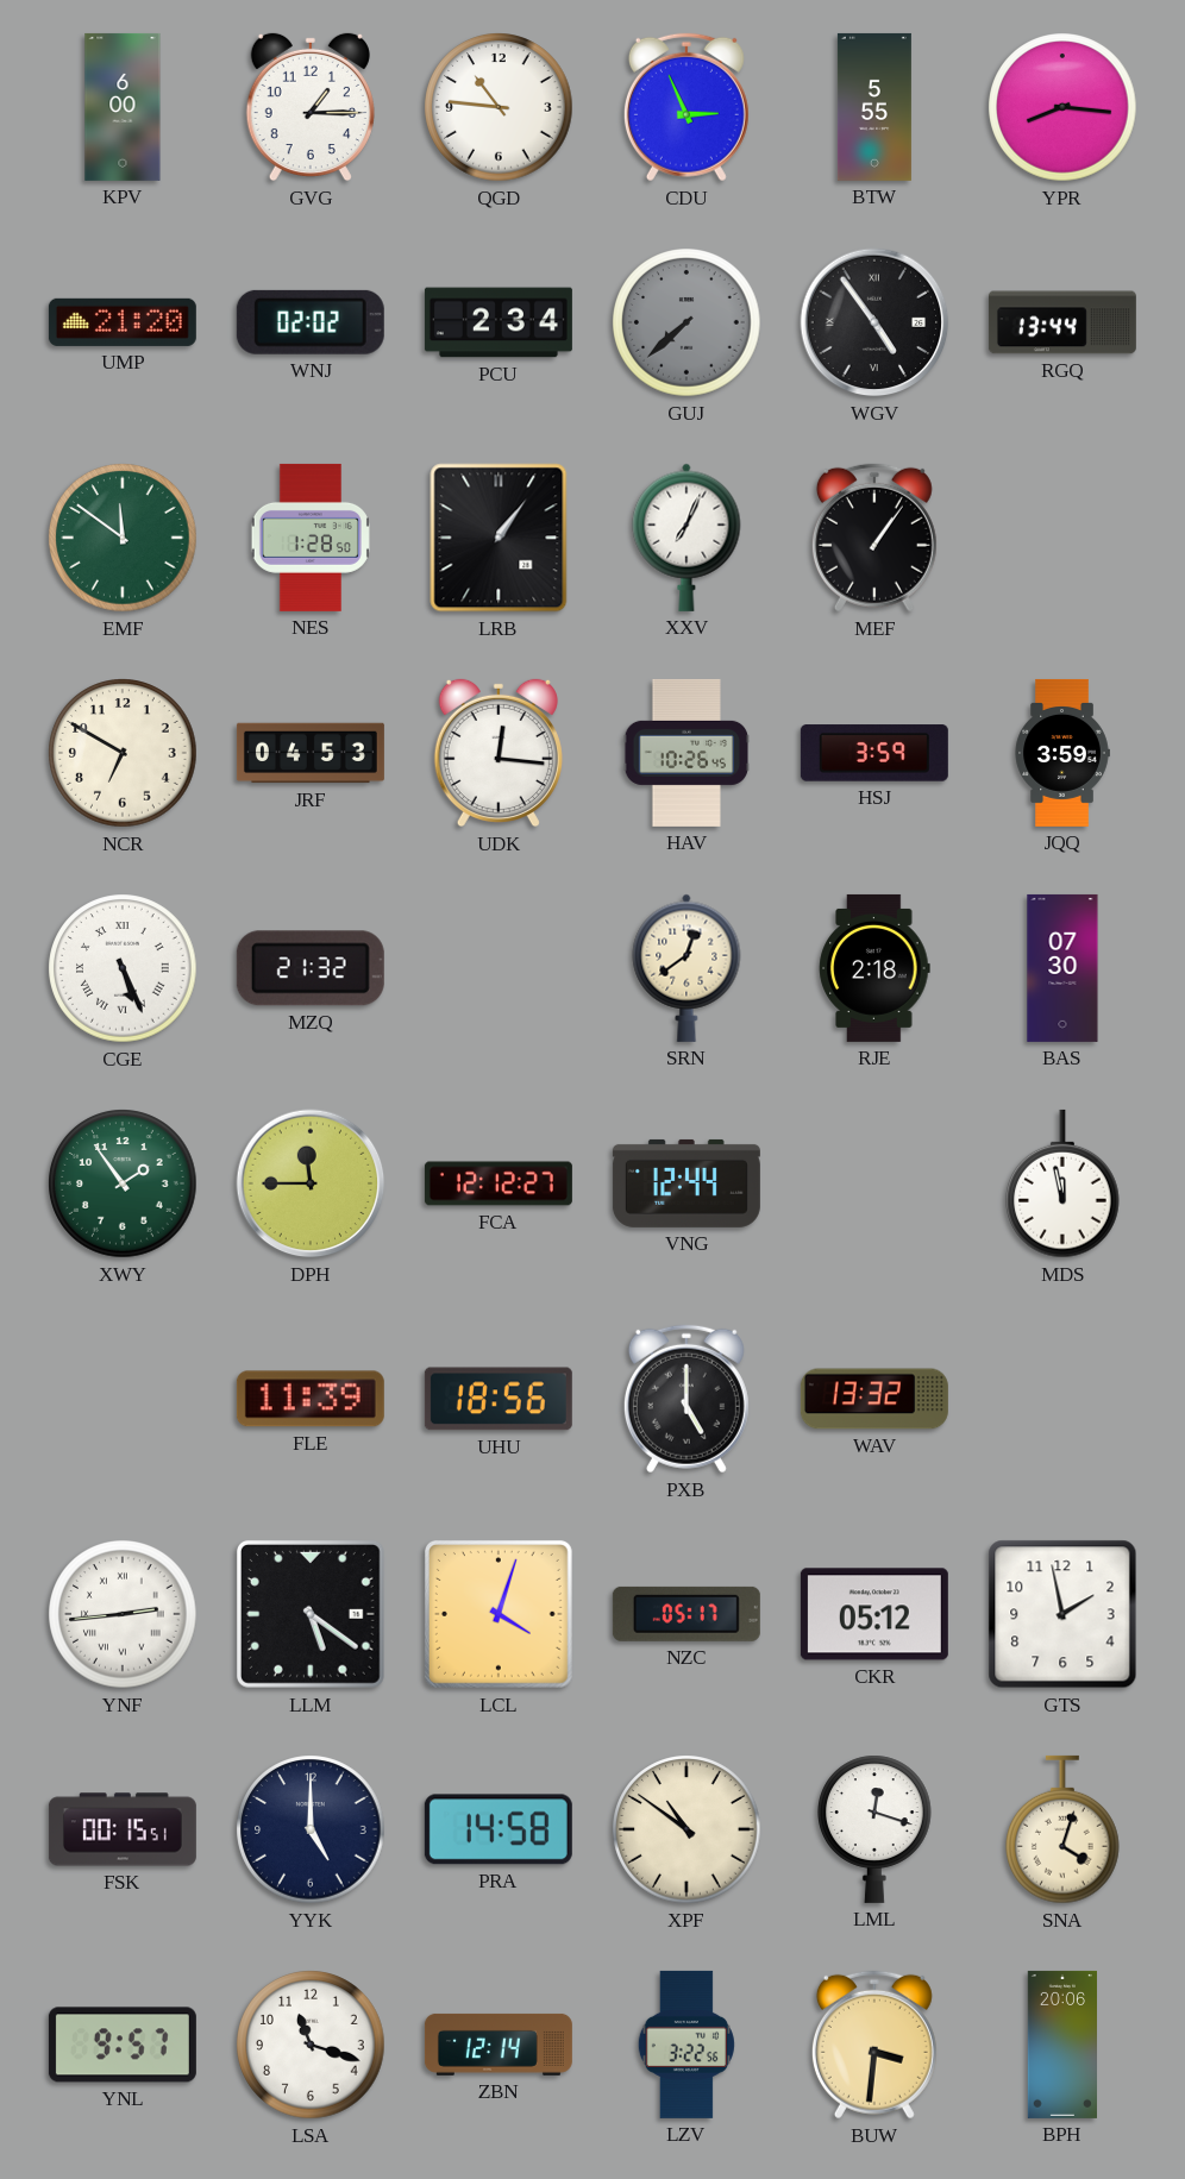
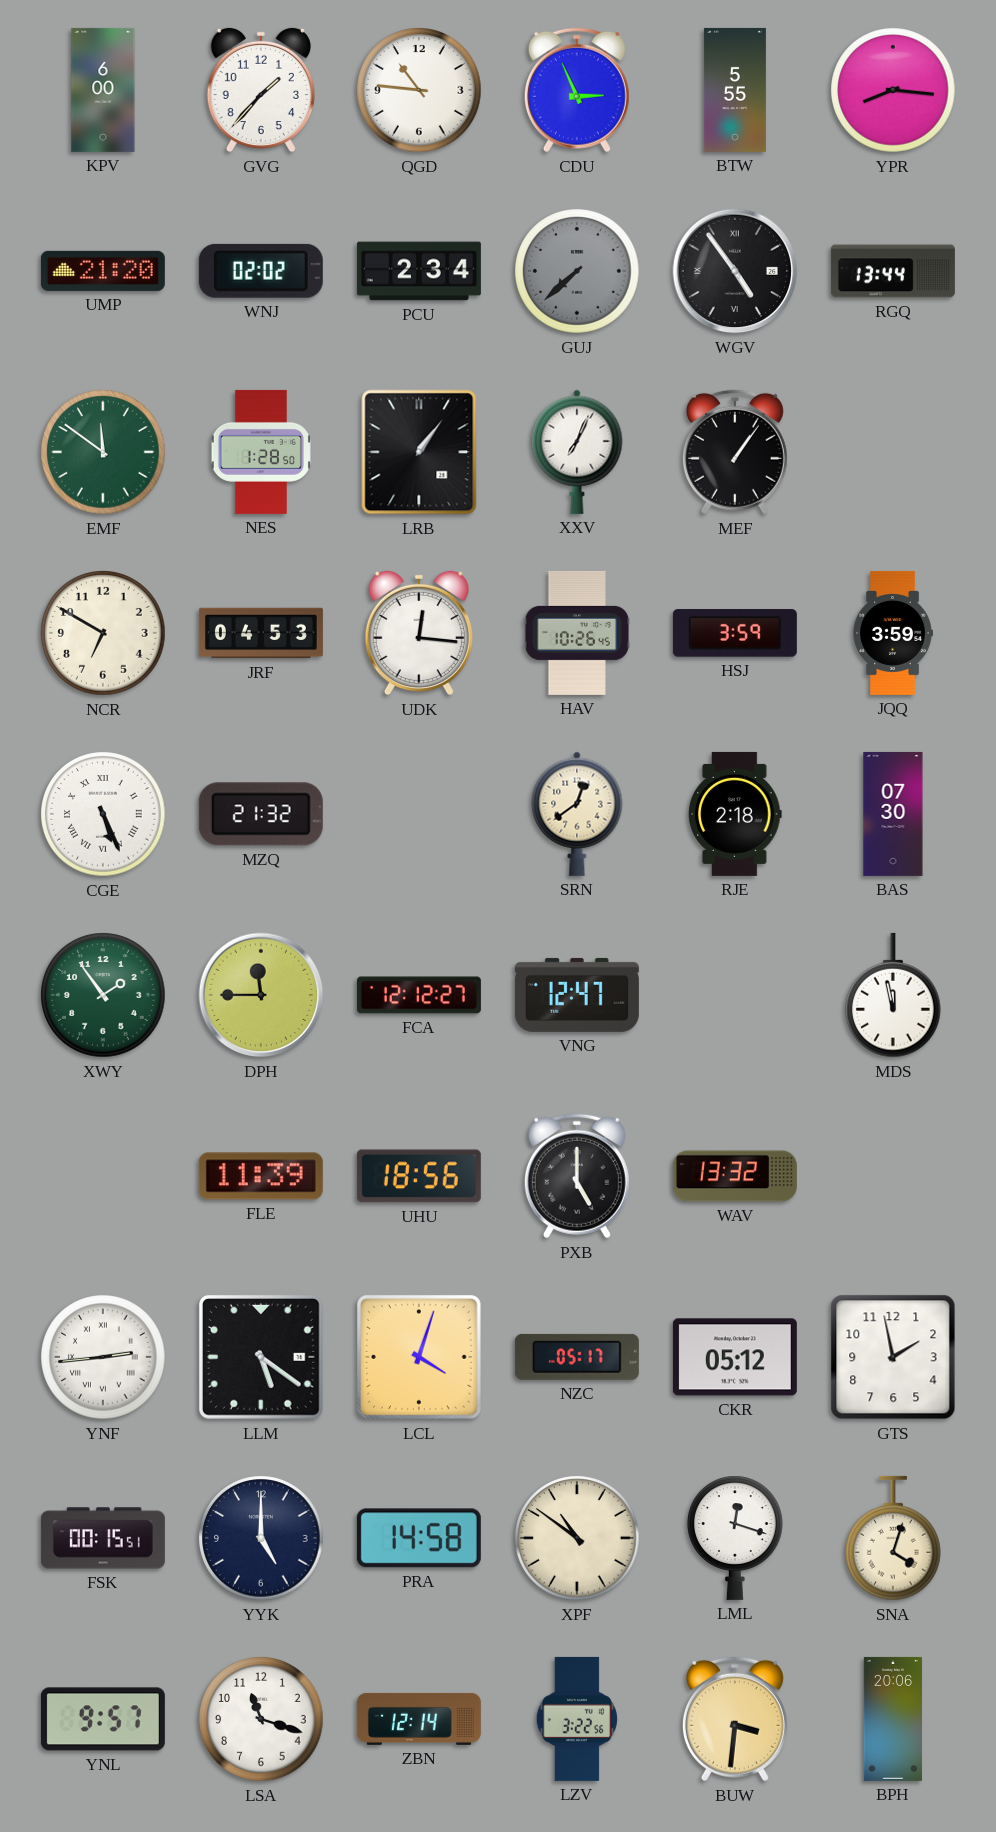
GVG: 1:15 -> 1:37
VNG: 12:44 -> 12:47
